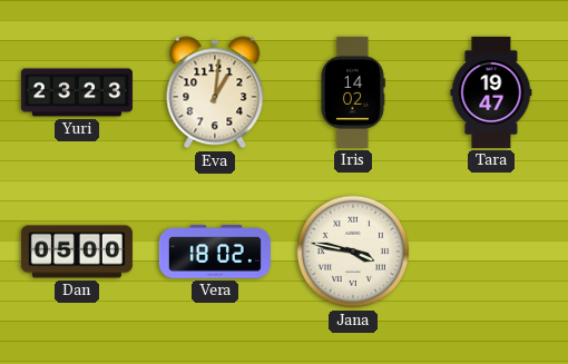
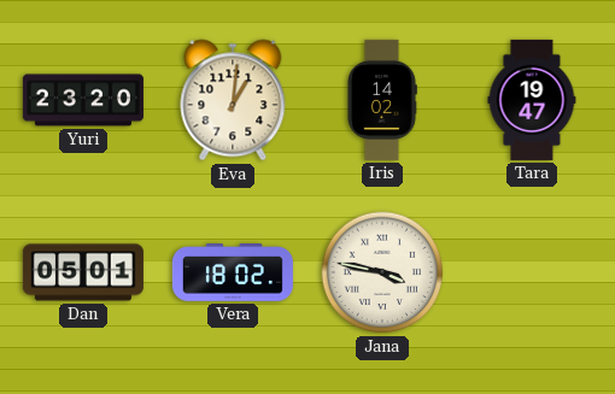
Yuri: 23:23 -> 23:20
Dan: 05:00 -> 05:01
